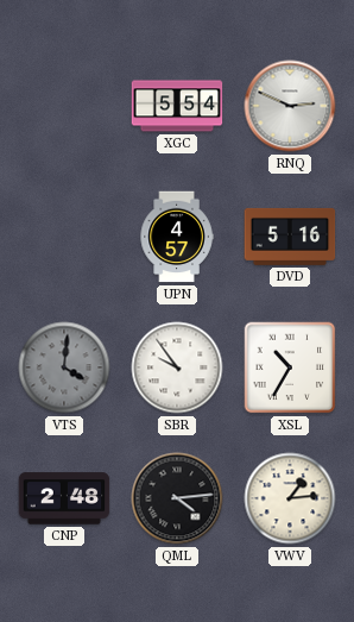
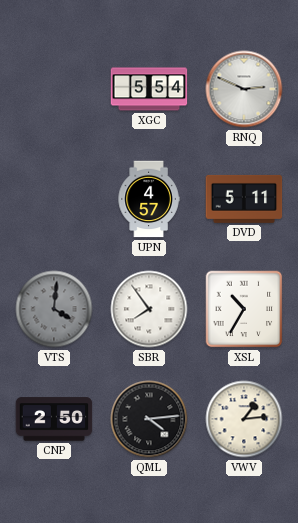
DVD: 5:16 -> 5:11
SBR: 9:54 -> 7:54
CNP: 2:48 -> 2:50
